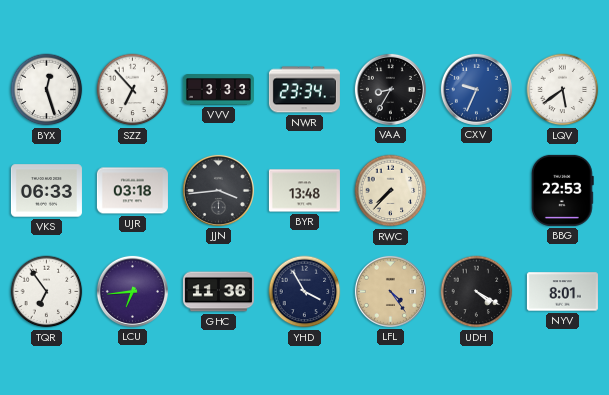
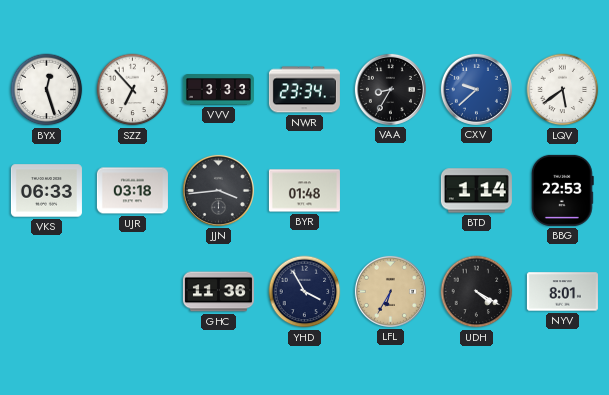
CXV: 9:34 -> 9:38
BYR: 13:48 -> 01:48
RWC: 7:37 -> none
BTD: none -> 1:14
TQR: 6:54 -> none
LCU: 6:44 -> none
LFL: 4:24 -> 6:35
